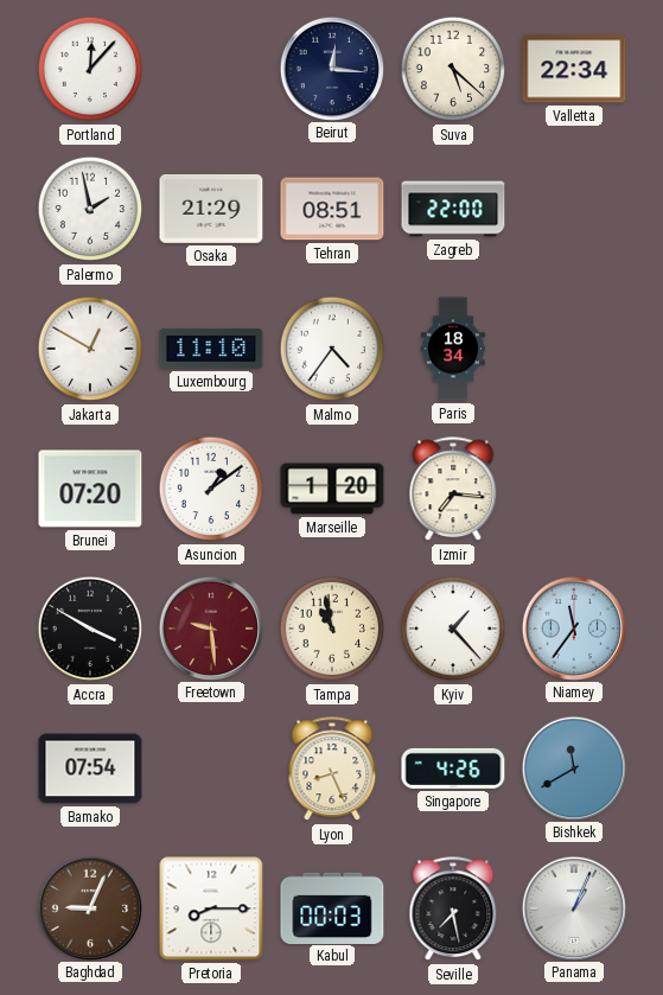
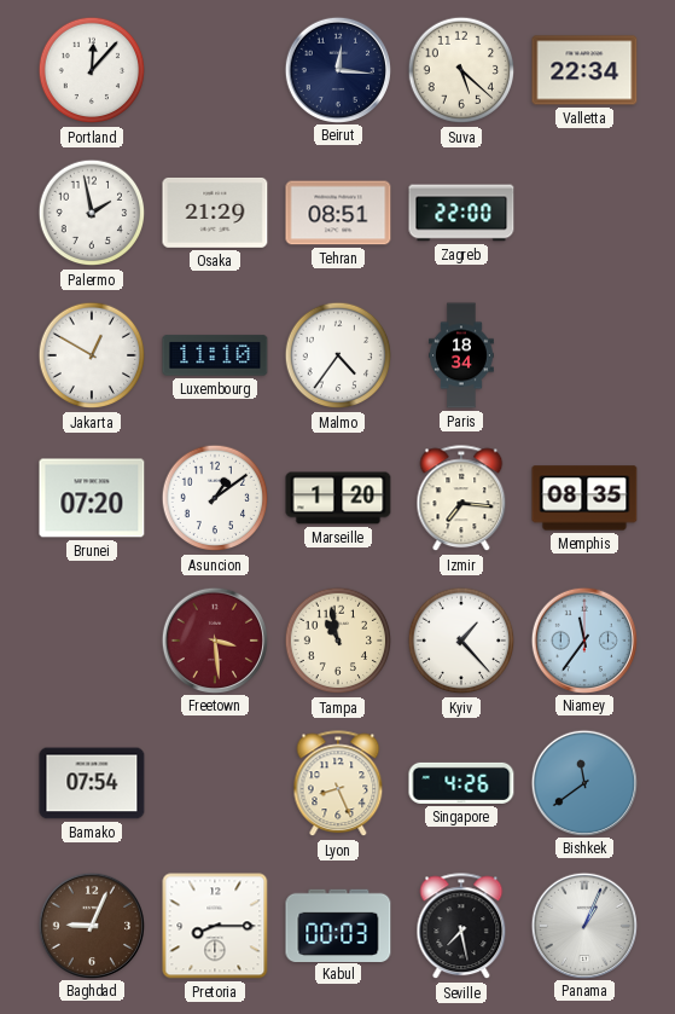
Memphis: none -> 08:35
Accra: 3:50 -> none
Freetown: 9:29 -> 3:29
Bishkek: 11:40 -> 11:39
